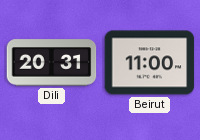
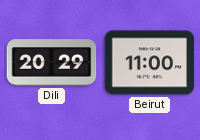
Dili: 20:31 -> 20:29
